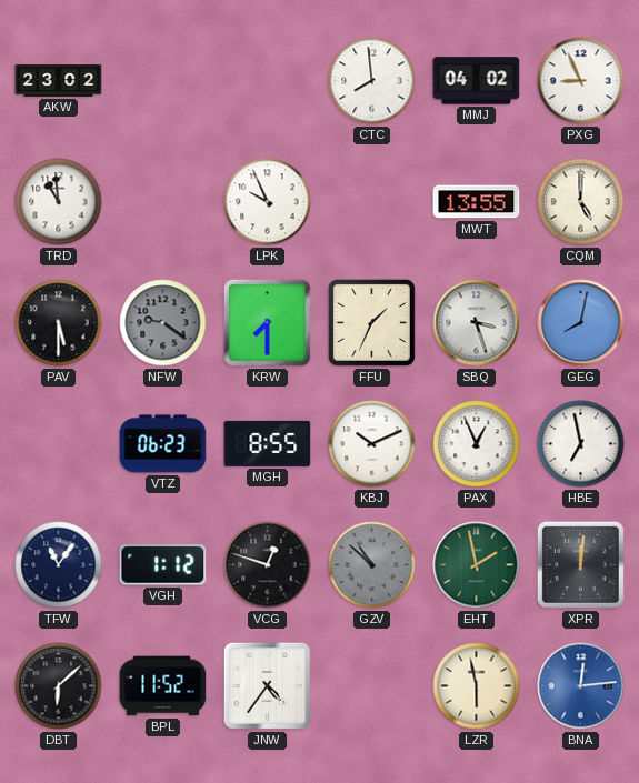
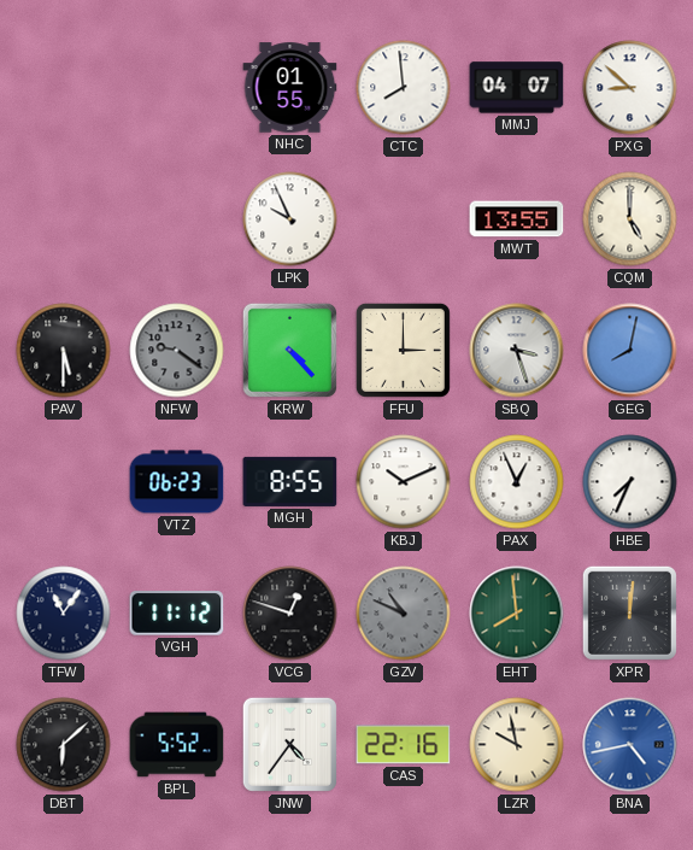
AKW: 23:02 -> none
NHC: none -> 01:55
MMJ: 04:02 -> 04:07
PXG: 8:56 -> 8:52
TRD: 10:59 -> none
KRW: 7:30 -> 4:23
FFU: 1:34 -> 3:00
HBE: 6:58 -> 7:34
VGH: 1:12 -> 11:12
GZV: 10:52 -> 10:49
EHT: 1:58 -> 7:59
BPL: 11:52 -> 5:52
CAS: none -> 22:16
LZR: 5:58 -> 9:58
BNA: 12:14 -> 4:43
